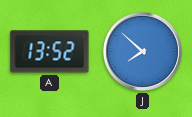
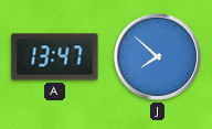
A: 13:52 -> 13:47
